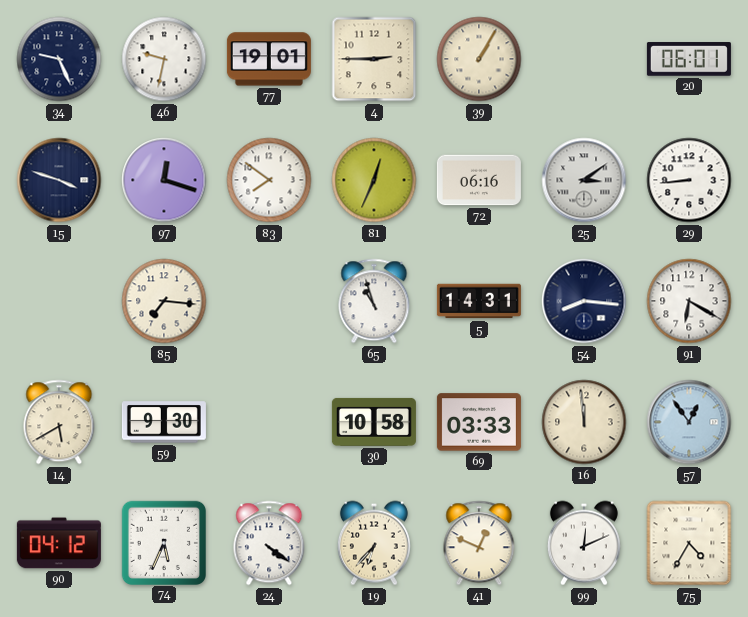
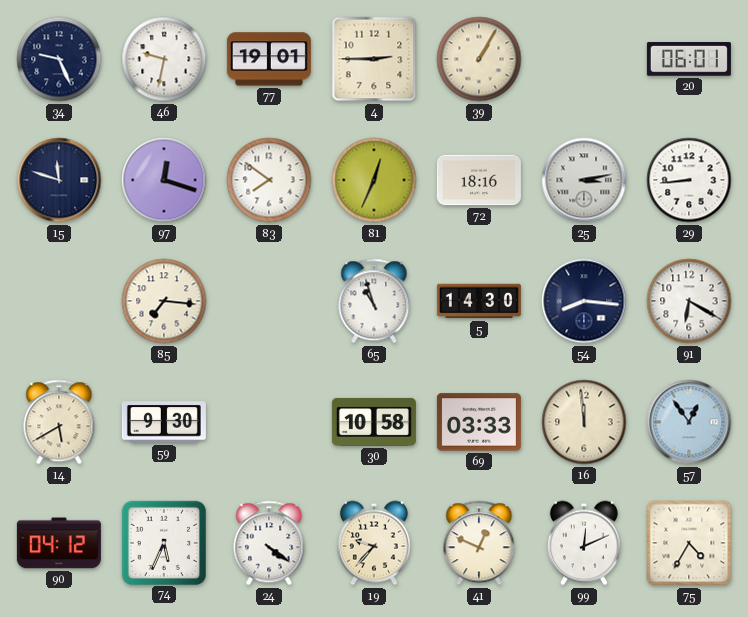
15: 3:48 -> 11:48
72: 06:16 -> 18:16
25: 3:09 -> 3:13
5: 14:31 -> 14:30
19: 6:37 -> 9:37
